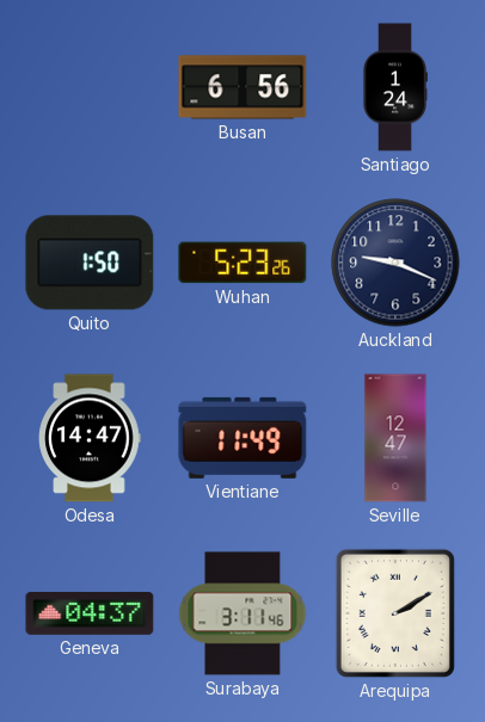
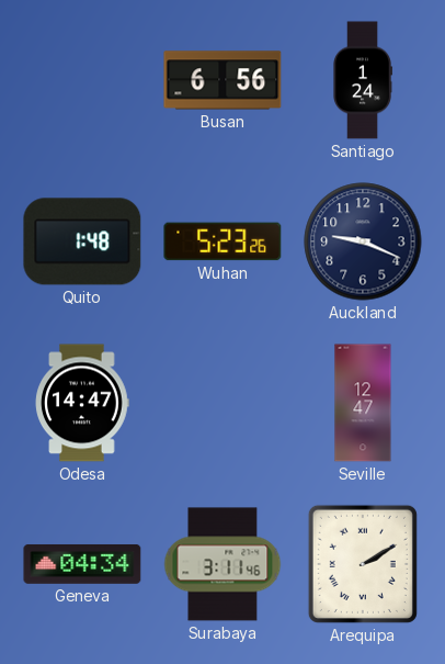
Quito: 1:50 -> 1:48
Vientiane: 11:49 -> none
Geneva: 04:37 -> 04:34
